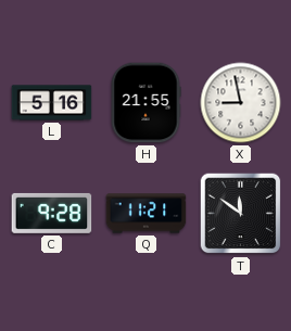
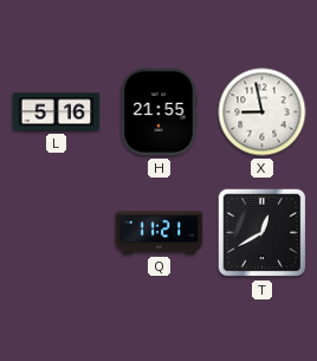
C: 9:28 -> none
T: 11:51 -> 12:40
